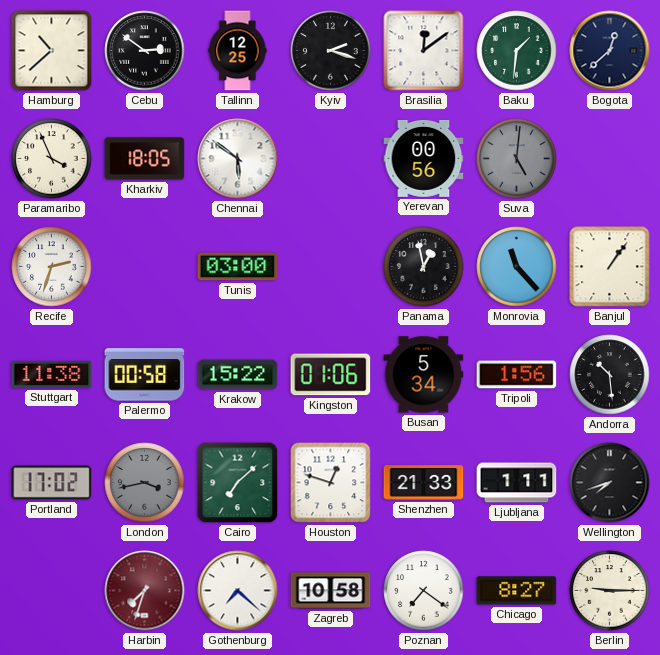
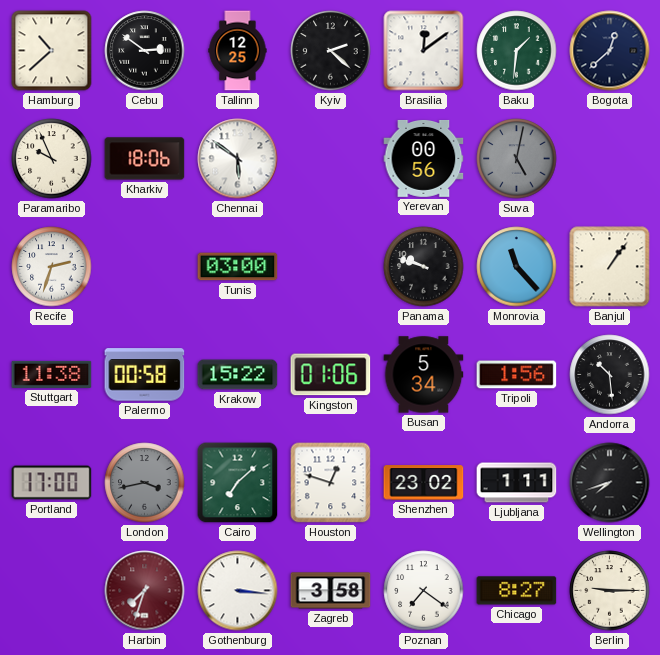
Kyiv: 2:18 -> 2:22
Paramaribo: 3:56 -> 9:56
Kharkiv: 18:05 -> 18:06
Suva: 5:01 -> 5:02
Panama: 12:58 -> 9:48
Portland: 17:02 -> 17:00
Shenzhen: 21:33 -> 23:02
Gothenburg: 7:22 -> 3:16
Zagreb: 10:58 -> 3:58
